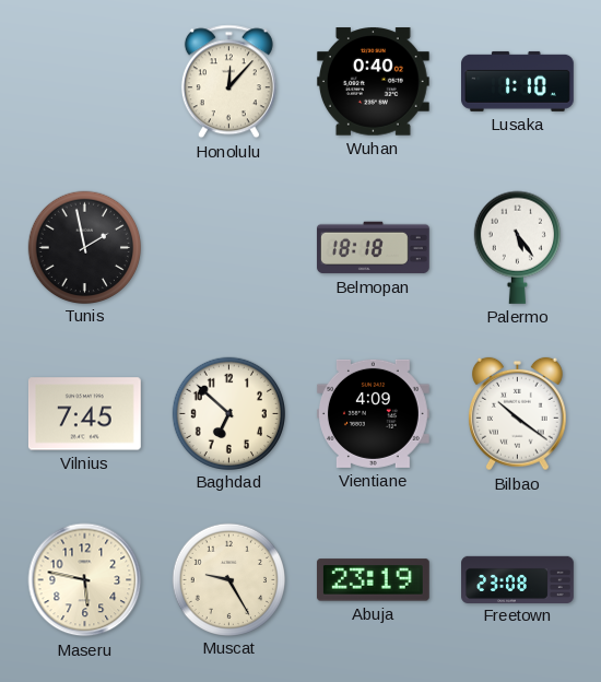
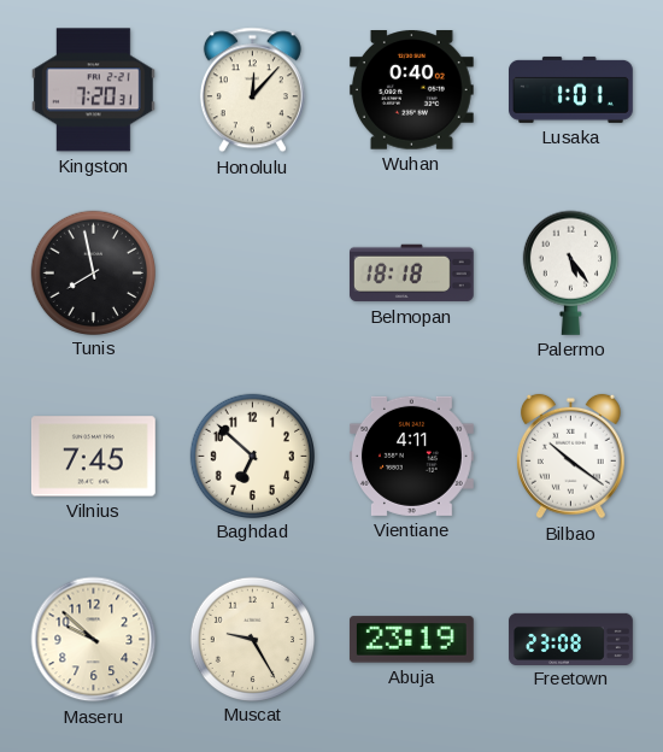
Kingston: none -> 7:20
Lusaka: 1:10 -> 1:01
Tunis: 1:58 -> 7:58
Vientiane: 4:09 -> 4:11
Maseru: 5:47 -> 9:52
